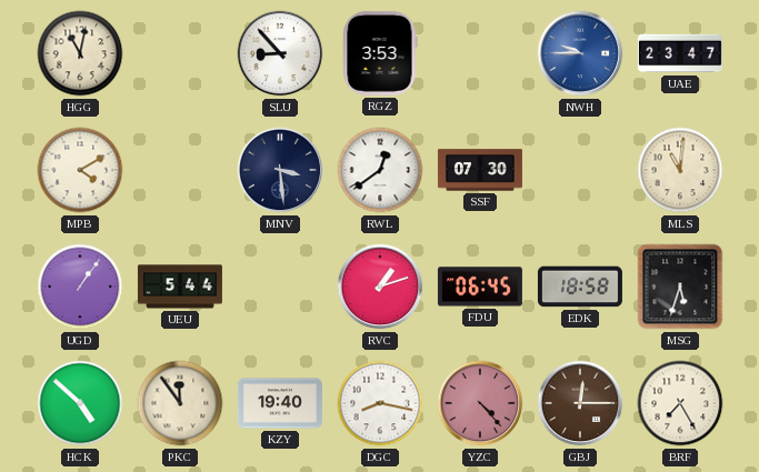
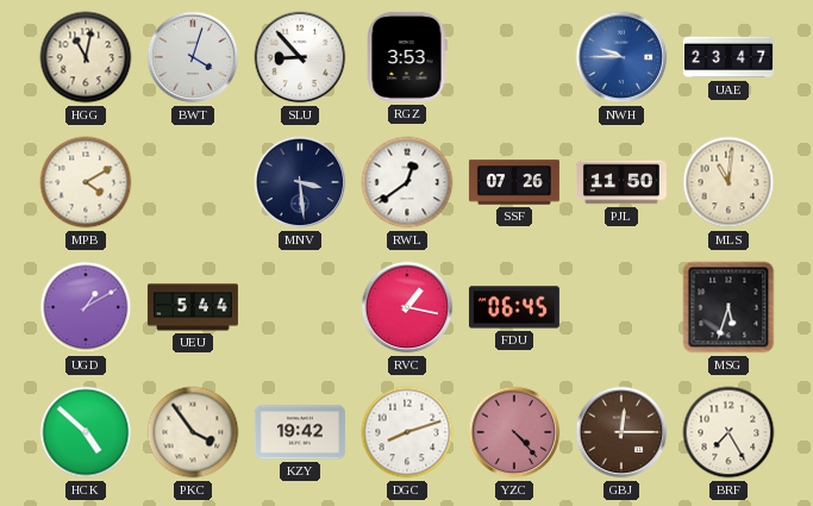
BWT: none -> 4:03
SSF: 07:30 -> 07:26
PJL: none -> 11:50
UGD: 1:06 -> 1:10
RVC: 1:12 -> 1:17
EDK: 18:58 -> none
PKC: 11:54 -> 3:54
KZY: 19:40 -> 19:42
DGC: 8:17 -> 8:12
